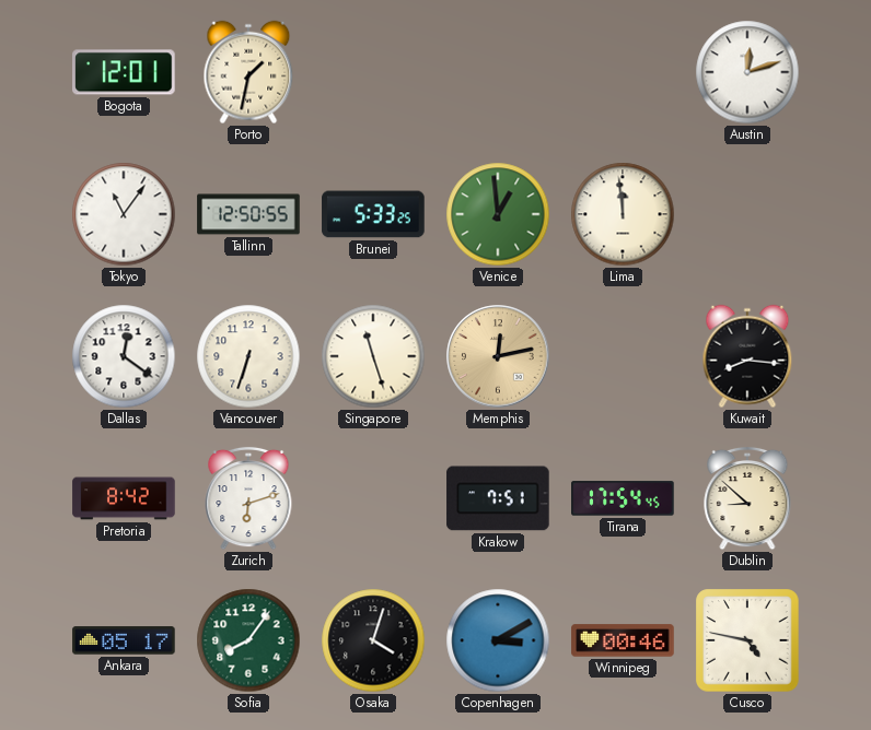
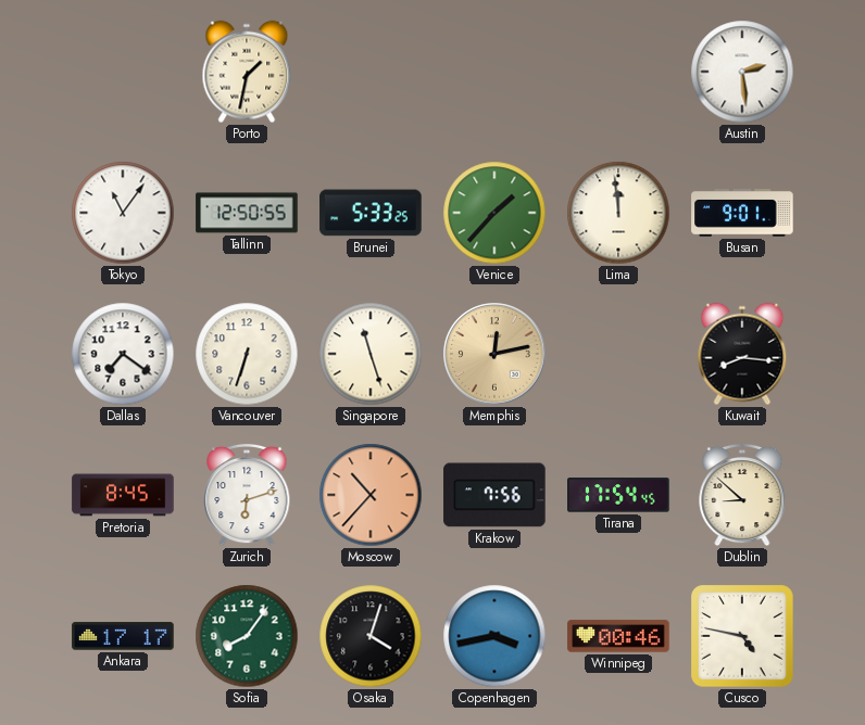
Bogota: 12:01 -> none
Austin: 12:12 -> 2:29
Venice: 12:59 -> 1:37
Busan: none -> 9:01
Dallas: 12:21 -> 7:21
Pretoria: 8:42 -> 8:45
Moscow: none -> 10:37
Krakow: 7:51 -> 7:56
Ankara: 05:17 -> 17:17
Copenhagen: 3:10 -> 3:43
